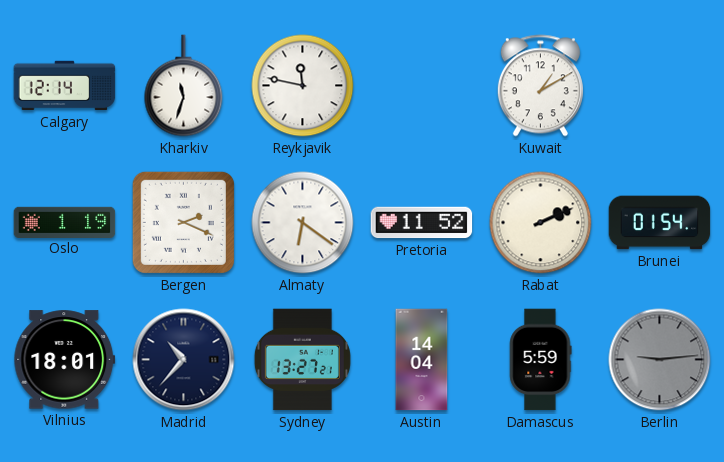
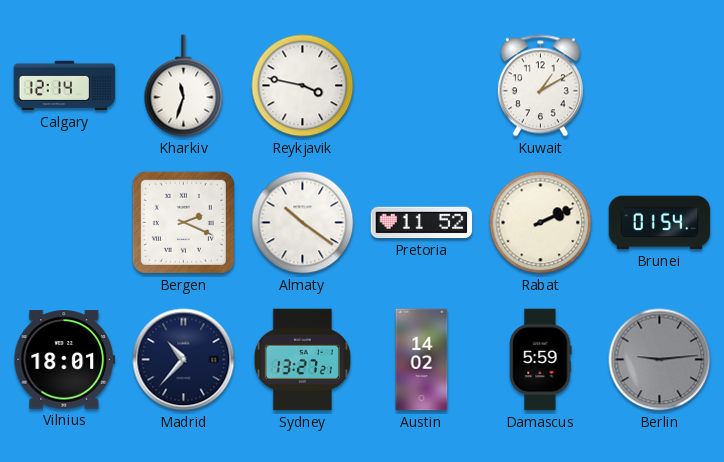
Reykjavik: 11:47 -> 3:47
Oslo: 1:19 -> none
Almaty: 6:21 -> 10:21
Austin: 14:04 -> 14:02
